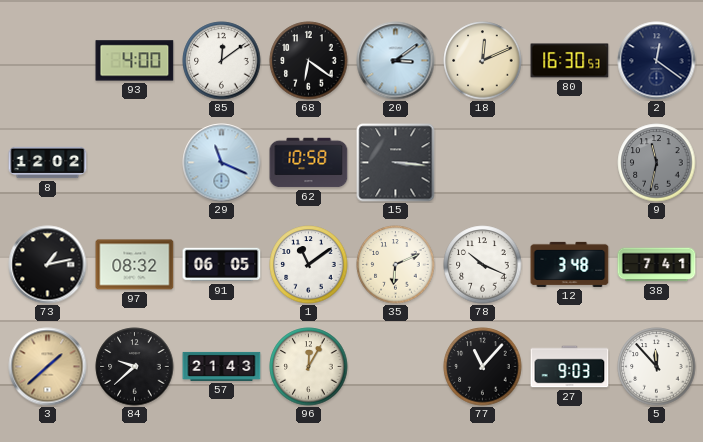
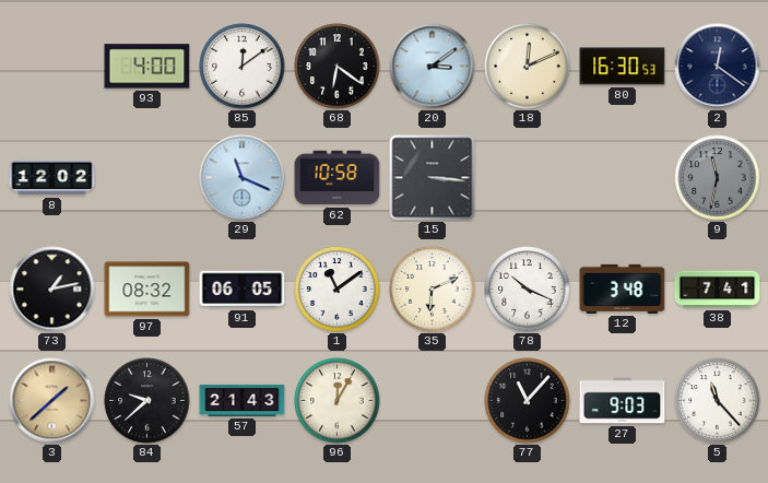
5: 11:53 -> 11:23
